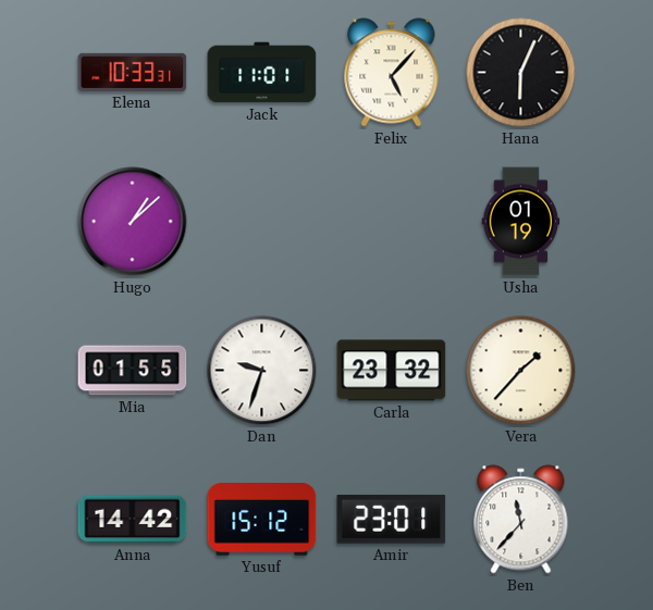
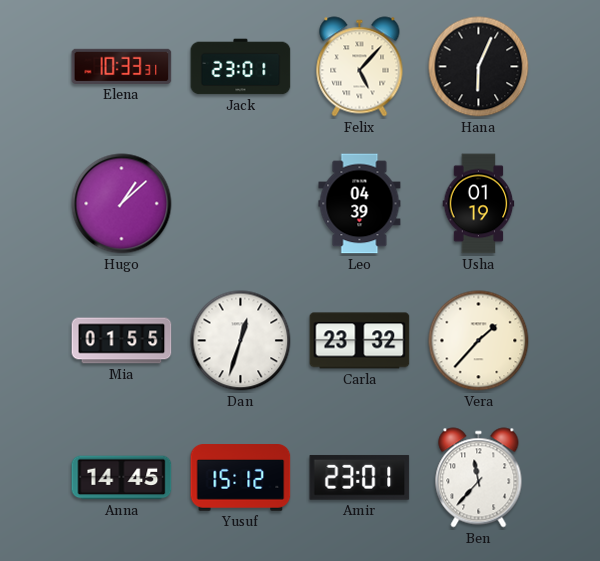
Jack: 11:01 -> 23:01
Leo: none -> 04:39
Dan: 9:33 -> 12:33
Anna: 14:42 -> 14:45
